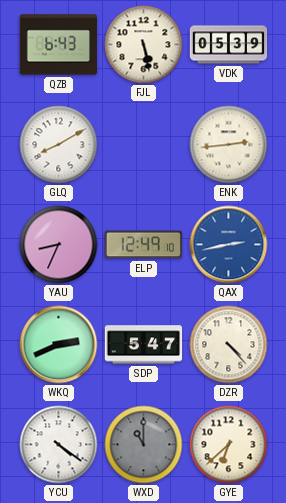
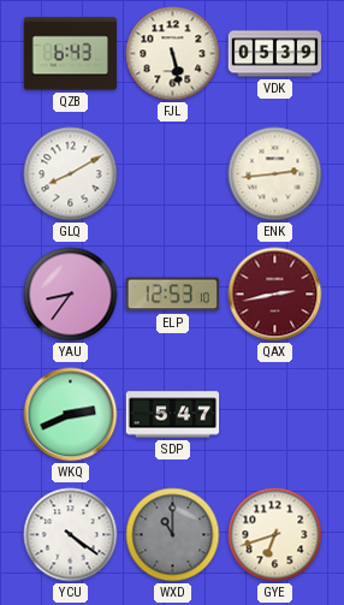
YAU: 8:34 -> 8:36
ELP: 12:49 -> 12:53
QAX dial: blue -> burgundy
DZR: 4:23 -> none
GYE: 6:38 -> 6:42
